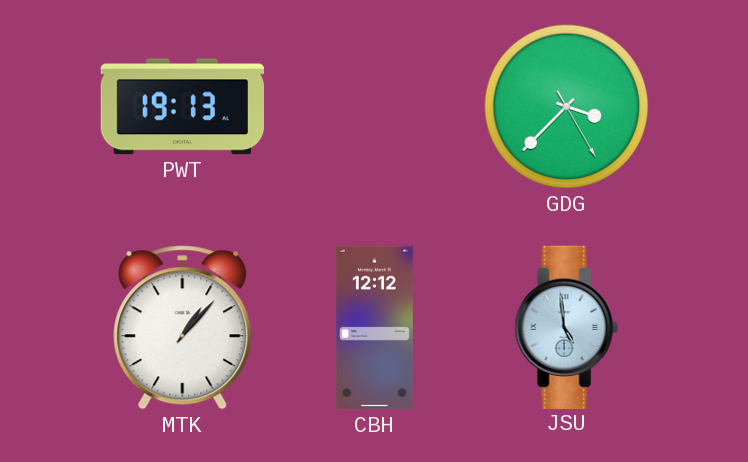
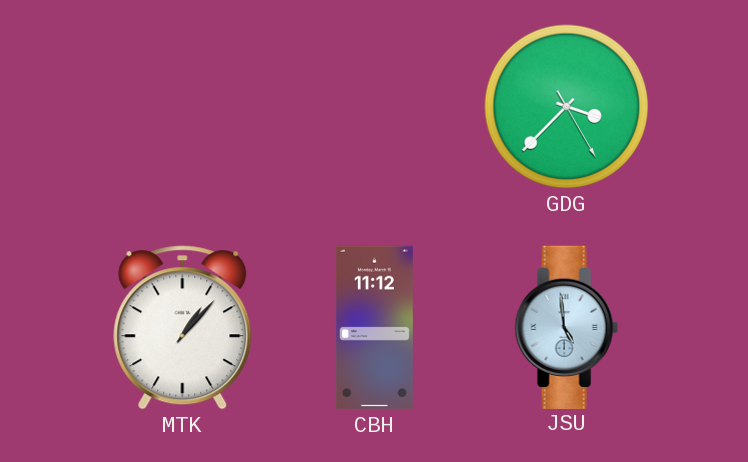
PWT: 19:13 -> none
CBH: 12:12 -> 11:12
